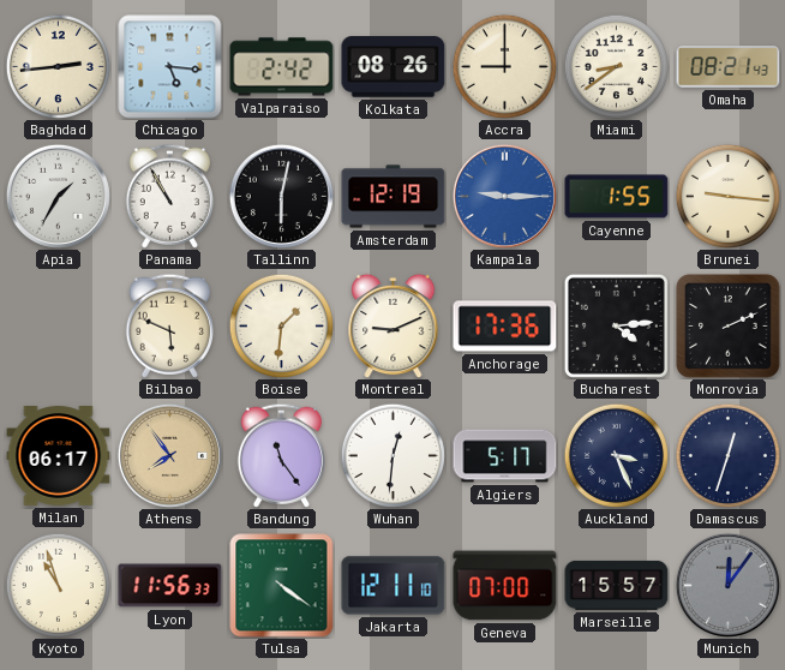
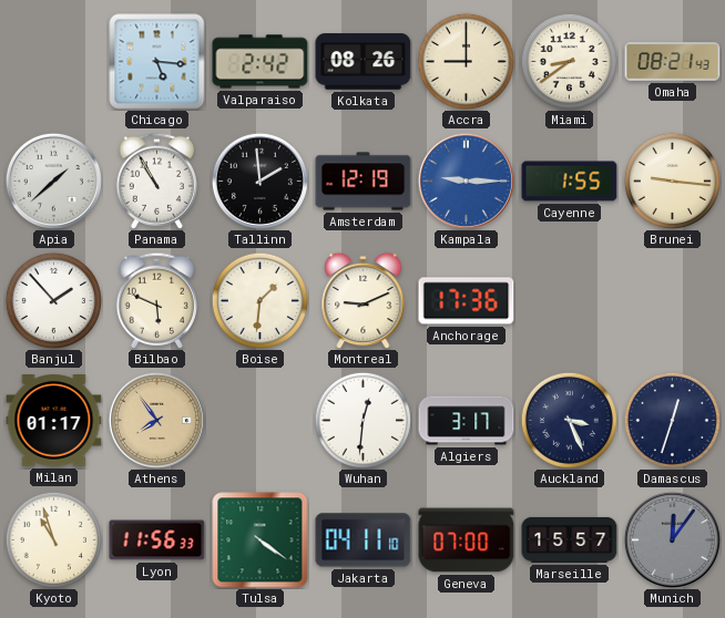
Baghdad: 2:44 -> none
Apia: 1:35 -> 1:38
Tallinn: 6:02 -> 1:59
Banjul: none -> 1:53
Bucharest: 4:14 -> none
Monrovia: 2:11 -> none
Milan: 06:17 -> 01:17
Bandung: 11:24 -> none
Algiers: 5:17 -> 3:17
Jakarta: 12:11 -> 04:11
